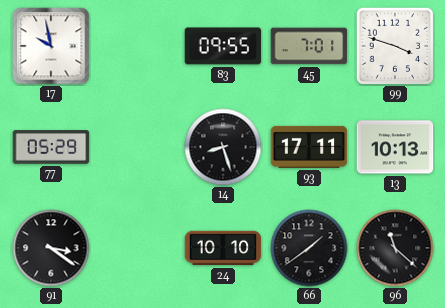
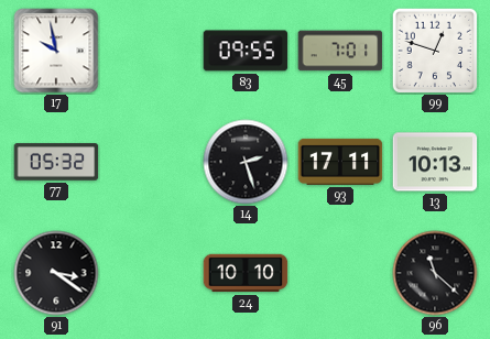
99: 3:48 -> 12:48
77: 05:29 -> 05:32
14: 8:27 -> 2:27
66: 1:39 -> none
